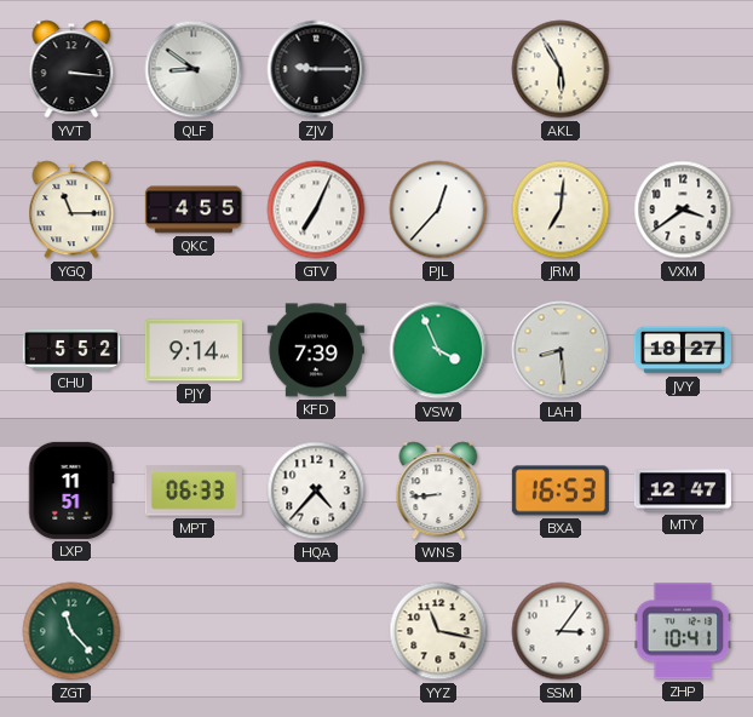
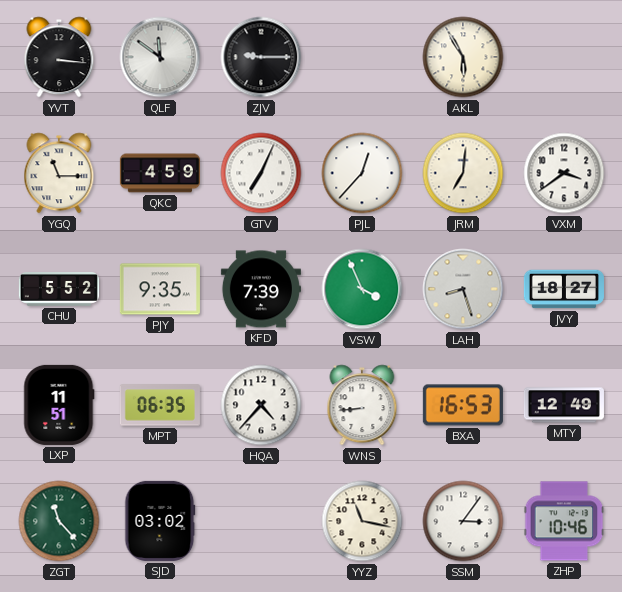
QLF: 8:51 -> 11:51
QKC: 4:55 -> 4:59
PJY: 9:14 -> 9:35
LAH: 8:29 -> 8:27
MPT: 06:33 -> 06:35
MTY: 12:47 -> 12:49
SJD: none -> 03:02
ZHP: 10:41 -> 10:46
